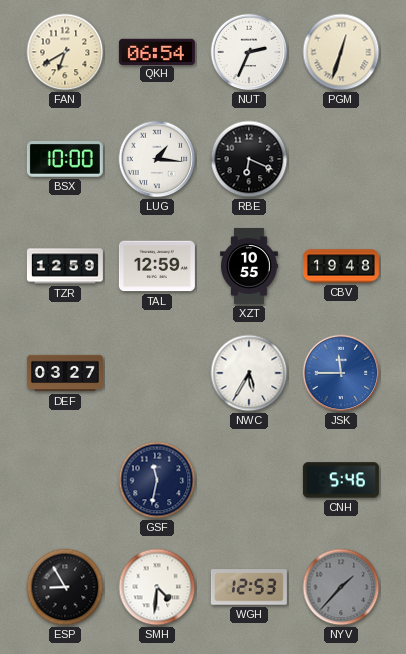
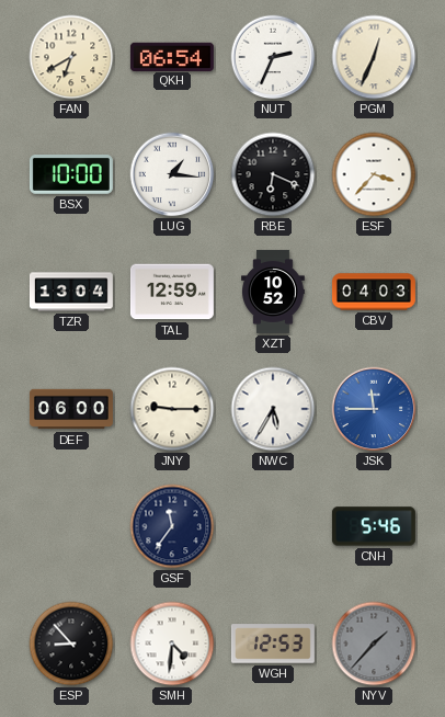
PGM: 12:33 -> 12:34
ESF: none -> 3:37
TZR: 12:59 -> 13:04
XZT: 10:55 -> 10:52
CBV: 19:48 -> 04:03
DEF: 03:27 -> 06:00
JNY: none -> 9:15
GSF: 11:32 -> 11:36
ESP: 8:55 -> 8:53
